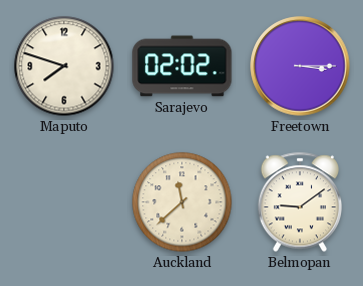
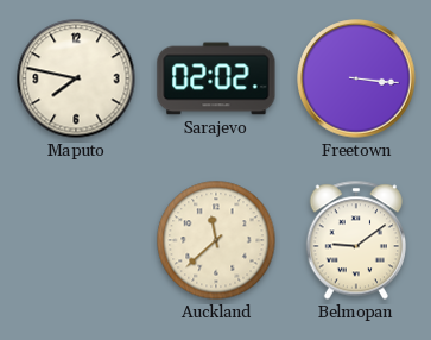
Maputo: 7:48 -> 7:47
Freetown: 3:15 -> 3:16
